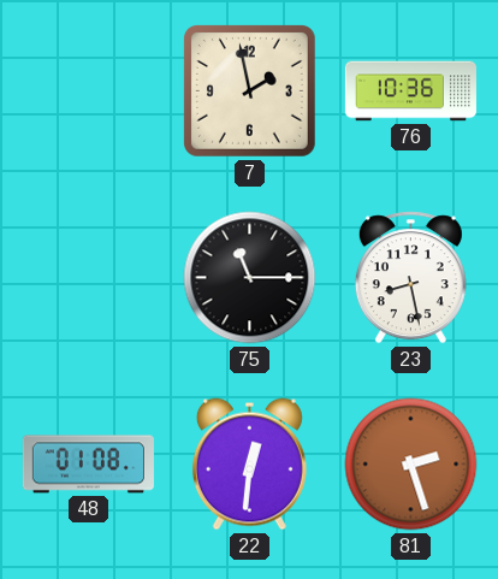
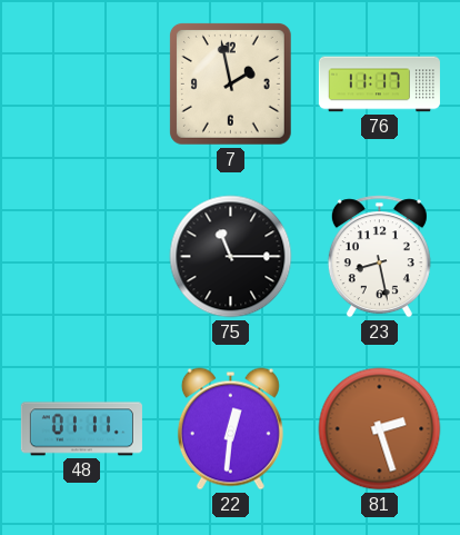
76: 10:36 -> 11:17
48: 01:08 -> 01:11
